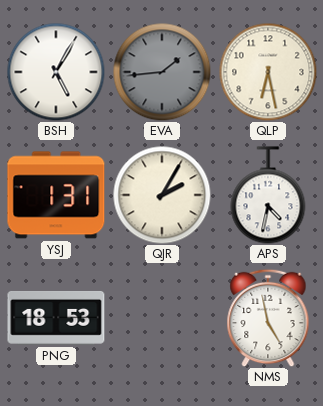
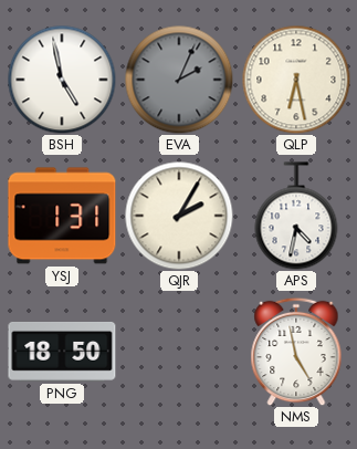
BSH: 5:05 -> 4:58
EVA: 1:44 -> 2:04
PNG: 18:53 -> 18:50
